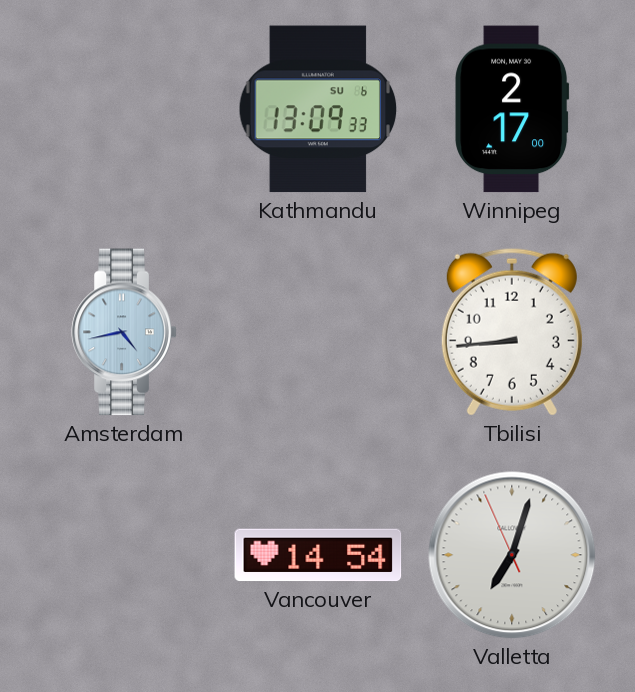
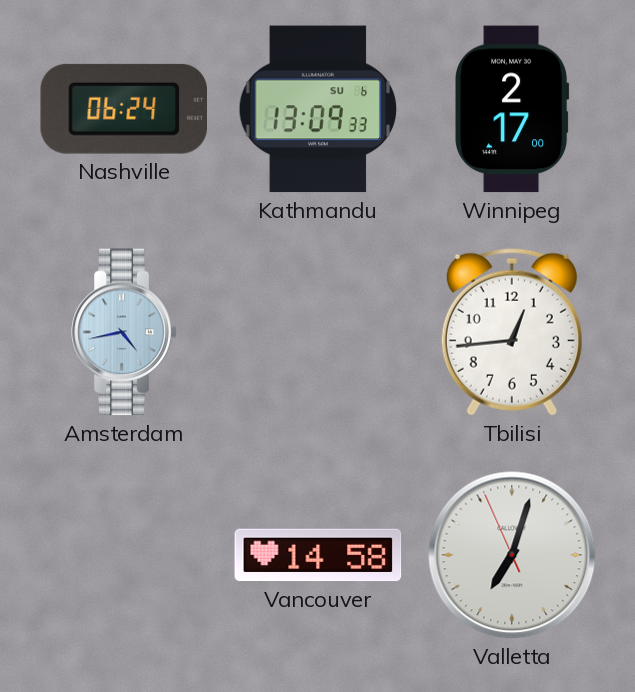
Nashville: none -> 06:24
Tbilisi: 8:44 -> 12:44
Vancouver: 14:54 -> 14:58
